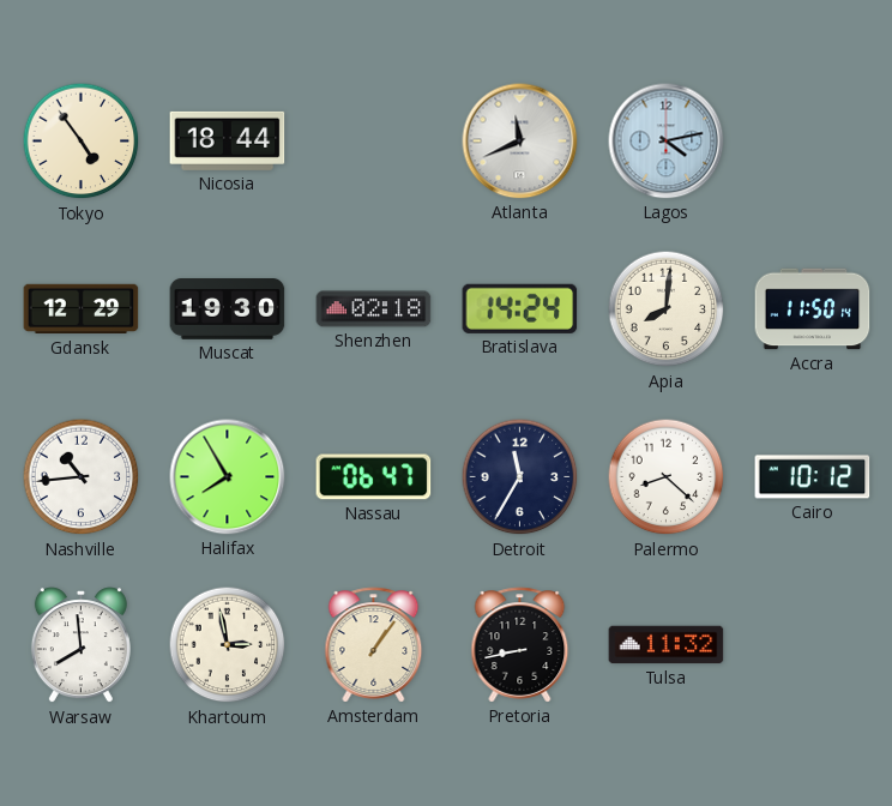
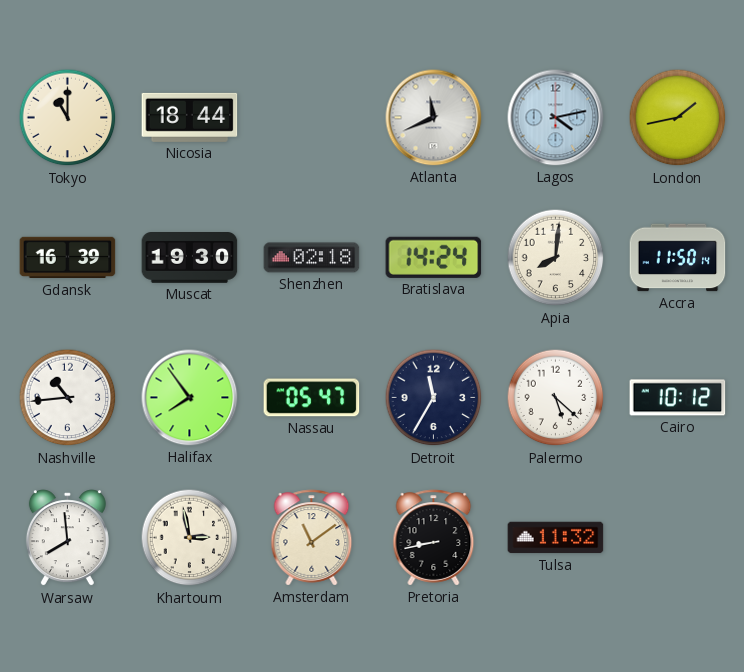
Tokyo: 4:54 -> 11:00
London: none -> 1:43
Gdansk: 12:29 -> 16:39
Halifax: 7:55 -> 7:54
Nassau: 06:47 -> 05:47
Palermo: 8:22 -> 5:22
Amsterdam: 1:06 -> 11:09
